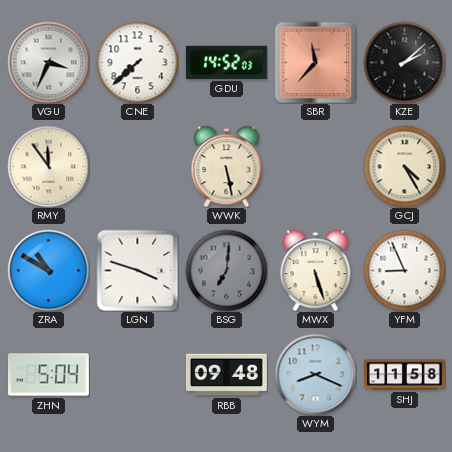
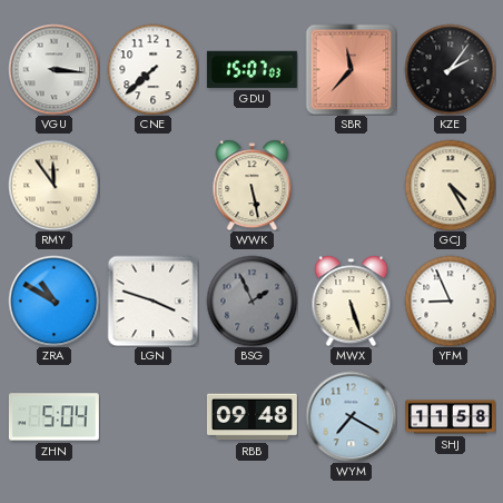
VGU: 3:34 -> 3:16
GDU: 14:52 -> 15:07
KZE: 2:08 -> 2:06
BSG: 7:01 -> 1:56
WYM: 8:19 -> 7:20
